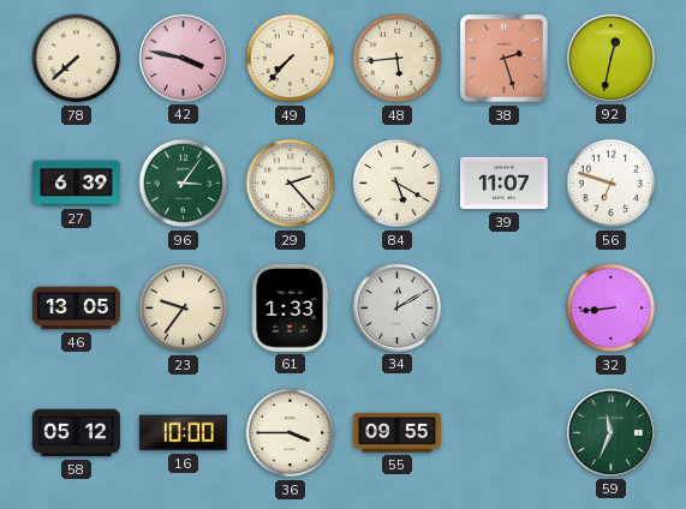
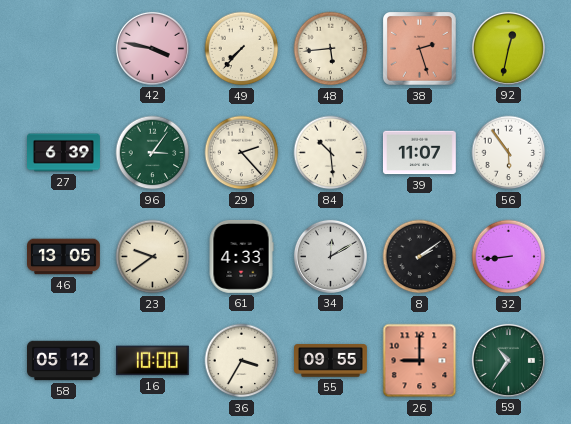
78: 7:38 -> none
84: 5:20 -> 10:29
56: 6:48 -> 5:54
23: 9:36 -> 9:39
61: 1:33 -> 4:33
8: none -> 2:09
36: 3:45 -> 3:35
26: none -> 9:00
59: 11:34 -> 10:36
